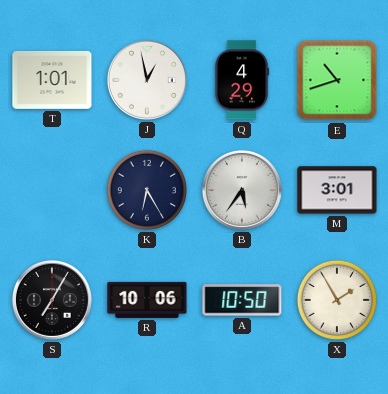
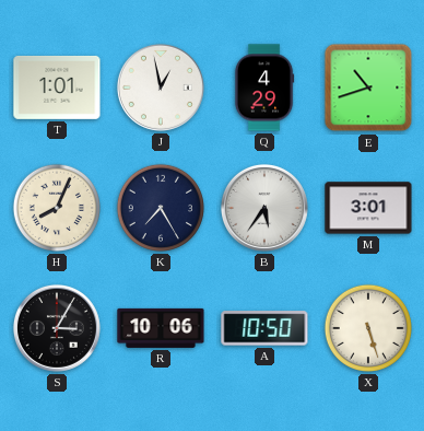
H: none -> 8:04
K: 6:25 -> 7:25
S: 7:05 -> 3:05
X: 1:55 -> 5:27
